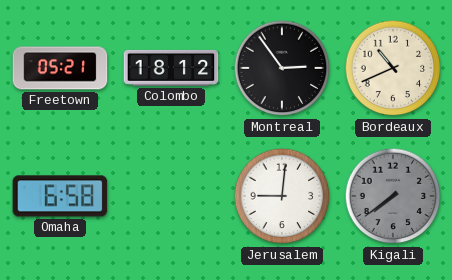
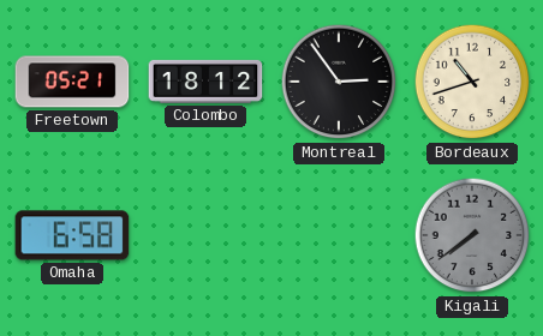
Bordeaux: 10:41 -> 10:42
Jerusalem: 9:01 -> none
